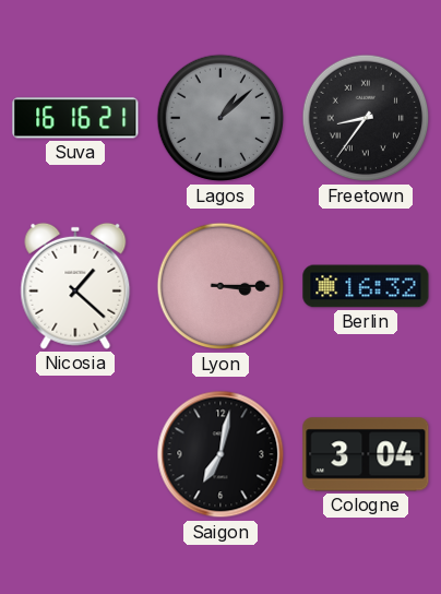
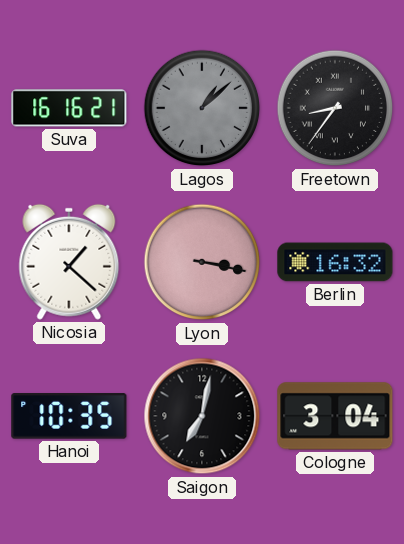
Lyon: 3:15 -> 3:17
Hanoi: none -> 10:35
